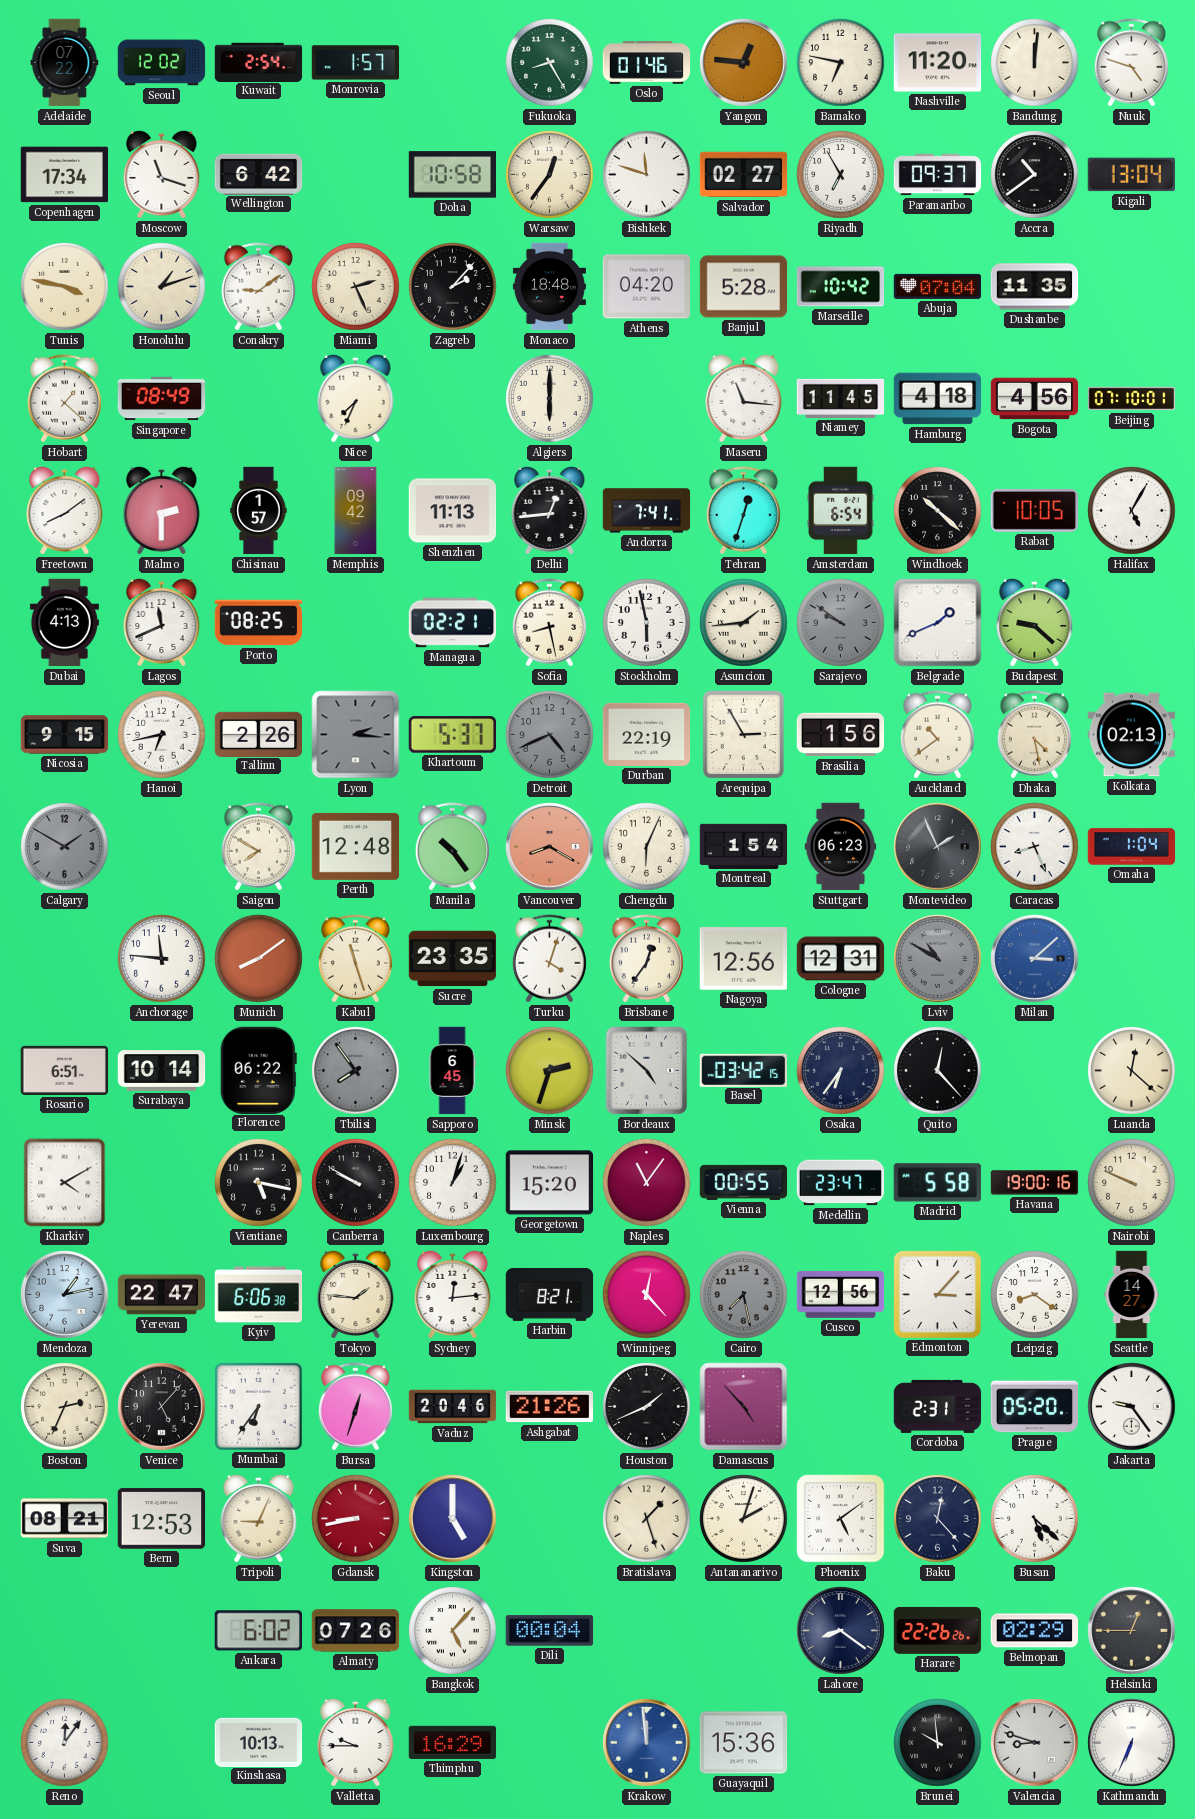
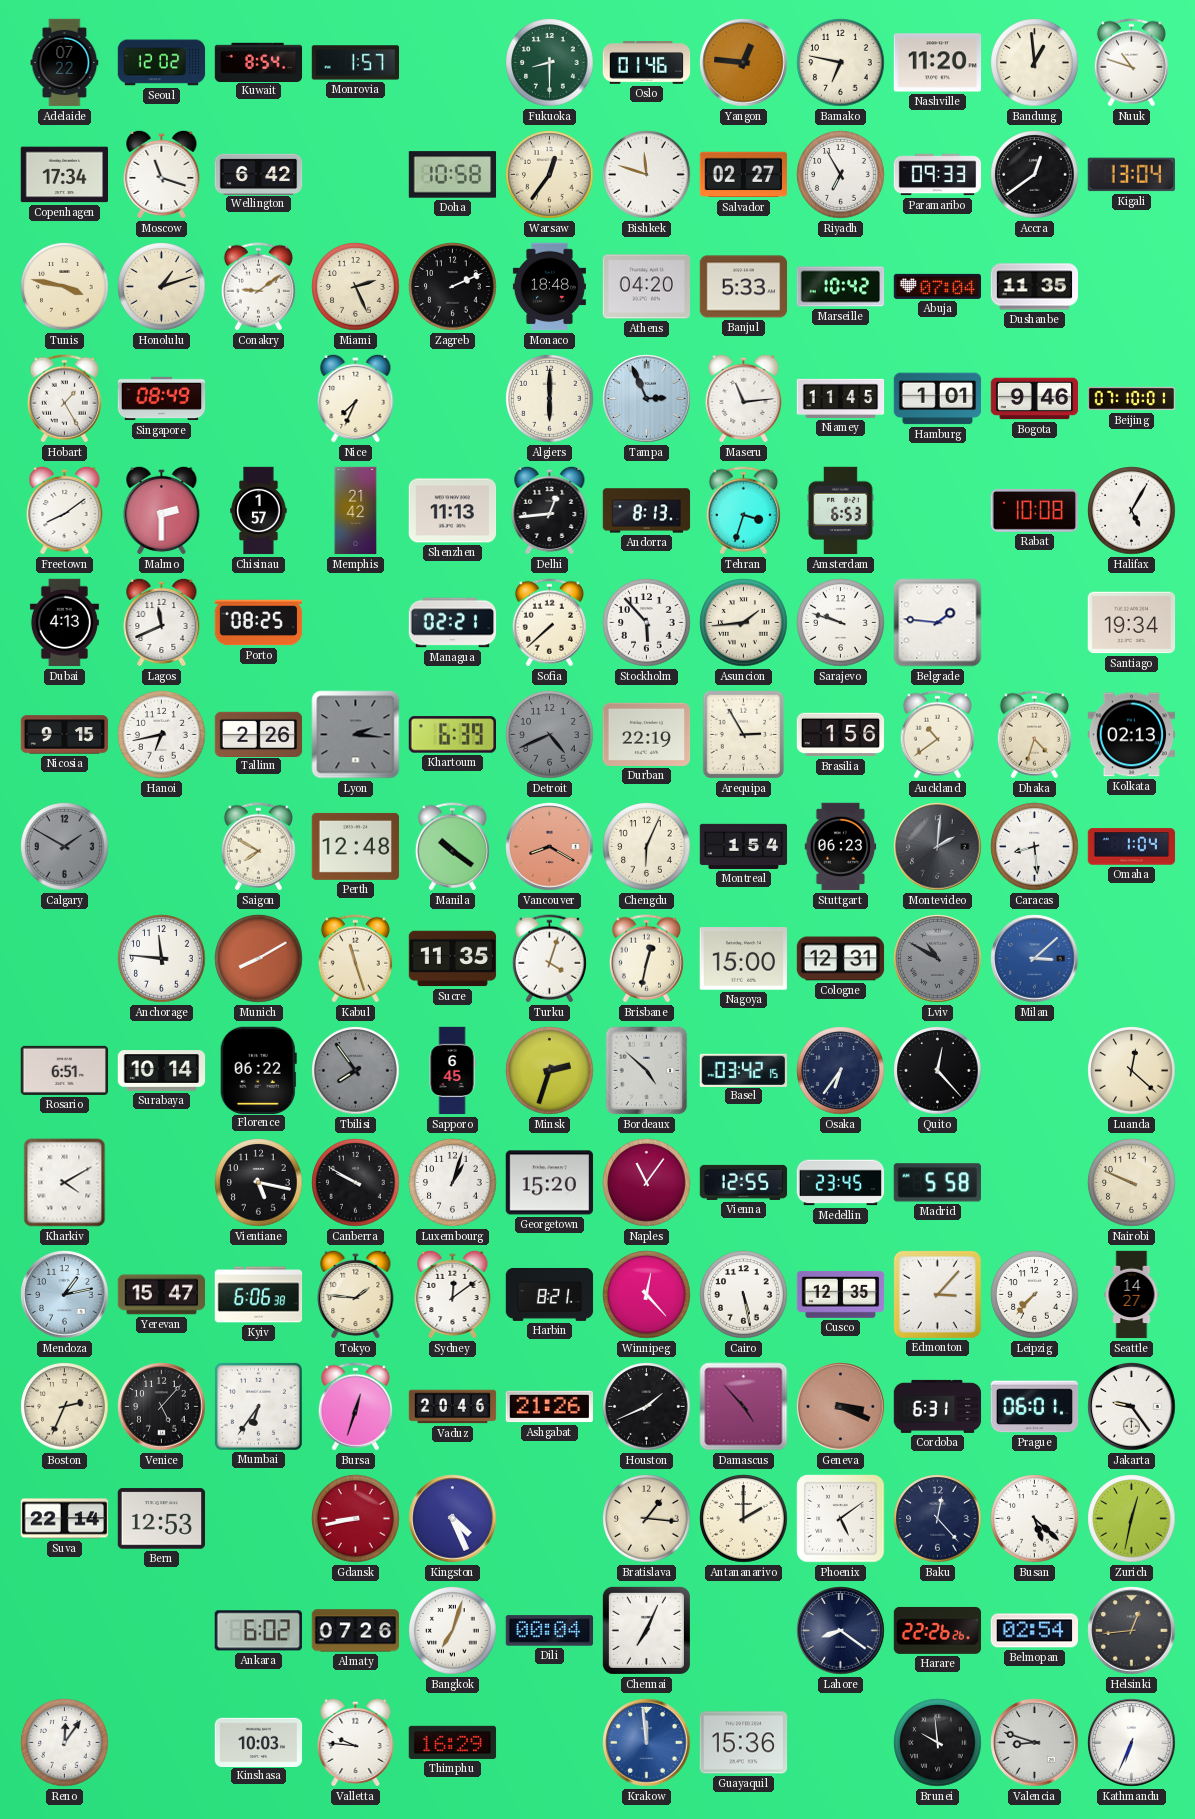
Kuwait: 2:54 -> 8:54
Fukuoka: 8:25 -> 8:30
Bandung: 12:01 -> 12:59
Nuuk: 4:48 -> 10:48
Paramaribo: 09:37 -> 09:33
Accra: 10:39 -> 12:39
Zagreb: 2:07 -> 2:11
Banjul: 5:28 -> 5:33
Hobart: 1:22 -> 1:25
Tampa: none -> 2:56
Maseru: 11:16 -> 11:14
Hamburg: 4:18 -> 1:01
Bogota: 4:56 -> 9:46
Memphis: 09:42 -> 21:42
Andorra: 7:41 -> 8:13
Tehran: 12:33 -> 3:33
Amsterdam: 6:54 -> 6:53
Windhoek: 10:22 -> none
Rabat: 10:05 -> 10:08
Sofia: 8:28 -> 7:38
Stockholm: 5:58 -> 5:53
Sarajevo: 9:51 -> 9:48
Sarajevo dial: grey -> white
Belgrade: 1:41 -> 1:46
Budapest: 9:22 -> none
Santiago: none -> 19:34
Khartoum: 5:37 -> 6:39
Dhaka: 4:28 -> 4:33
Manila: 10:24 -> 10:21
Montevideo: 1:56 -> 2:01
Caracas: 8:26 -> 8:29
Munich: 8:09 -> 8:10
Sucre: 23:35 -> 11:35
Brisbane: 12:36 -> 12:32
Nagoya: 12:56 -> 15:00
Vienna: 00:55 -> 12:55
Medellin: 23:47 -> 23:45
Havana: 19:00 -> none
Yerevan: 22:47 -> 15:47
Sydney: 12:14 -> 12:09
Cairo: 7:28 -> 5:28
Cairo dial: grey -> white
Cusco: 12:56 -> 12:35
Leipzig: 8:21 -> 7:37
Geneva: none -> 3:19
Cordoba: 2:31 -> 6:31
Prague: 05:20 -> 06:01
Suva: 08:21 -> 22:14
Tripoli: 9:04 -> none
Kingston: 5:00 -> 4:26
Bratislava: 1:27 -> 1:16
Antananarivo: 2:03 -> 2:00
Zurich: none -> 12:32
Bangkok: 5:07 -> 7:03
Chennai: none -> 7:04
Belmopan: 02:29 -> 02:54
Helsinki: 12:45 -> 12:44
Kinshasa: 10:13 -> 10:03
Valletta: 9:45 -> 9:46
